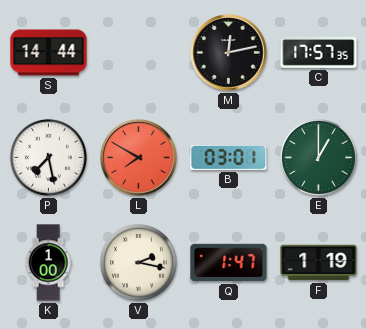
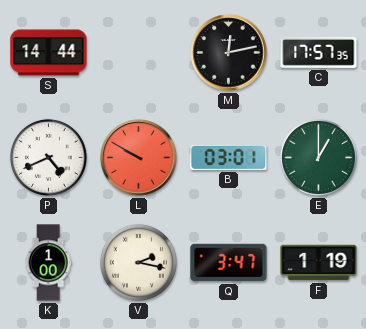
P: 7:28 -> 4:41
L: 7:50 -> 9:50
Q: 1:47 -> 3:47
